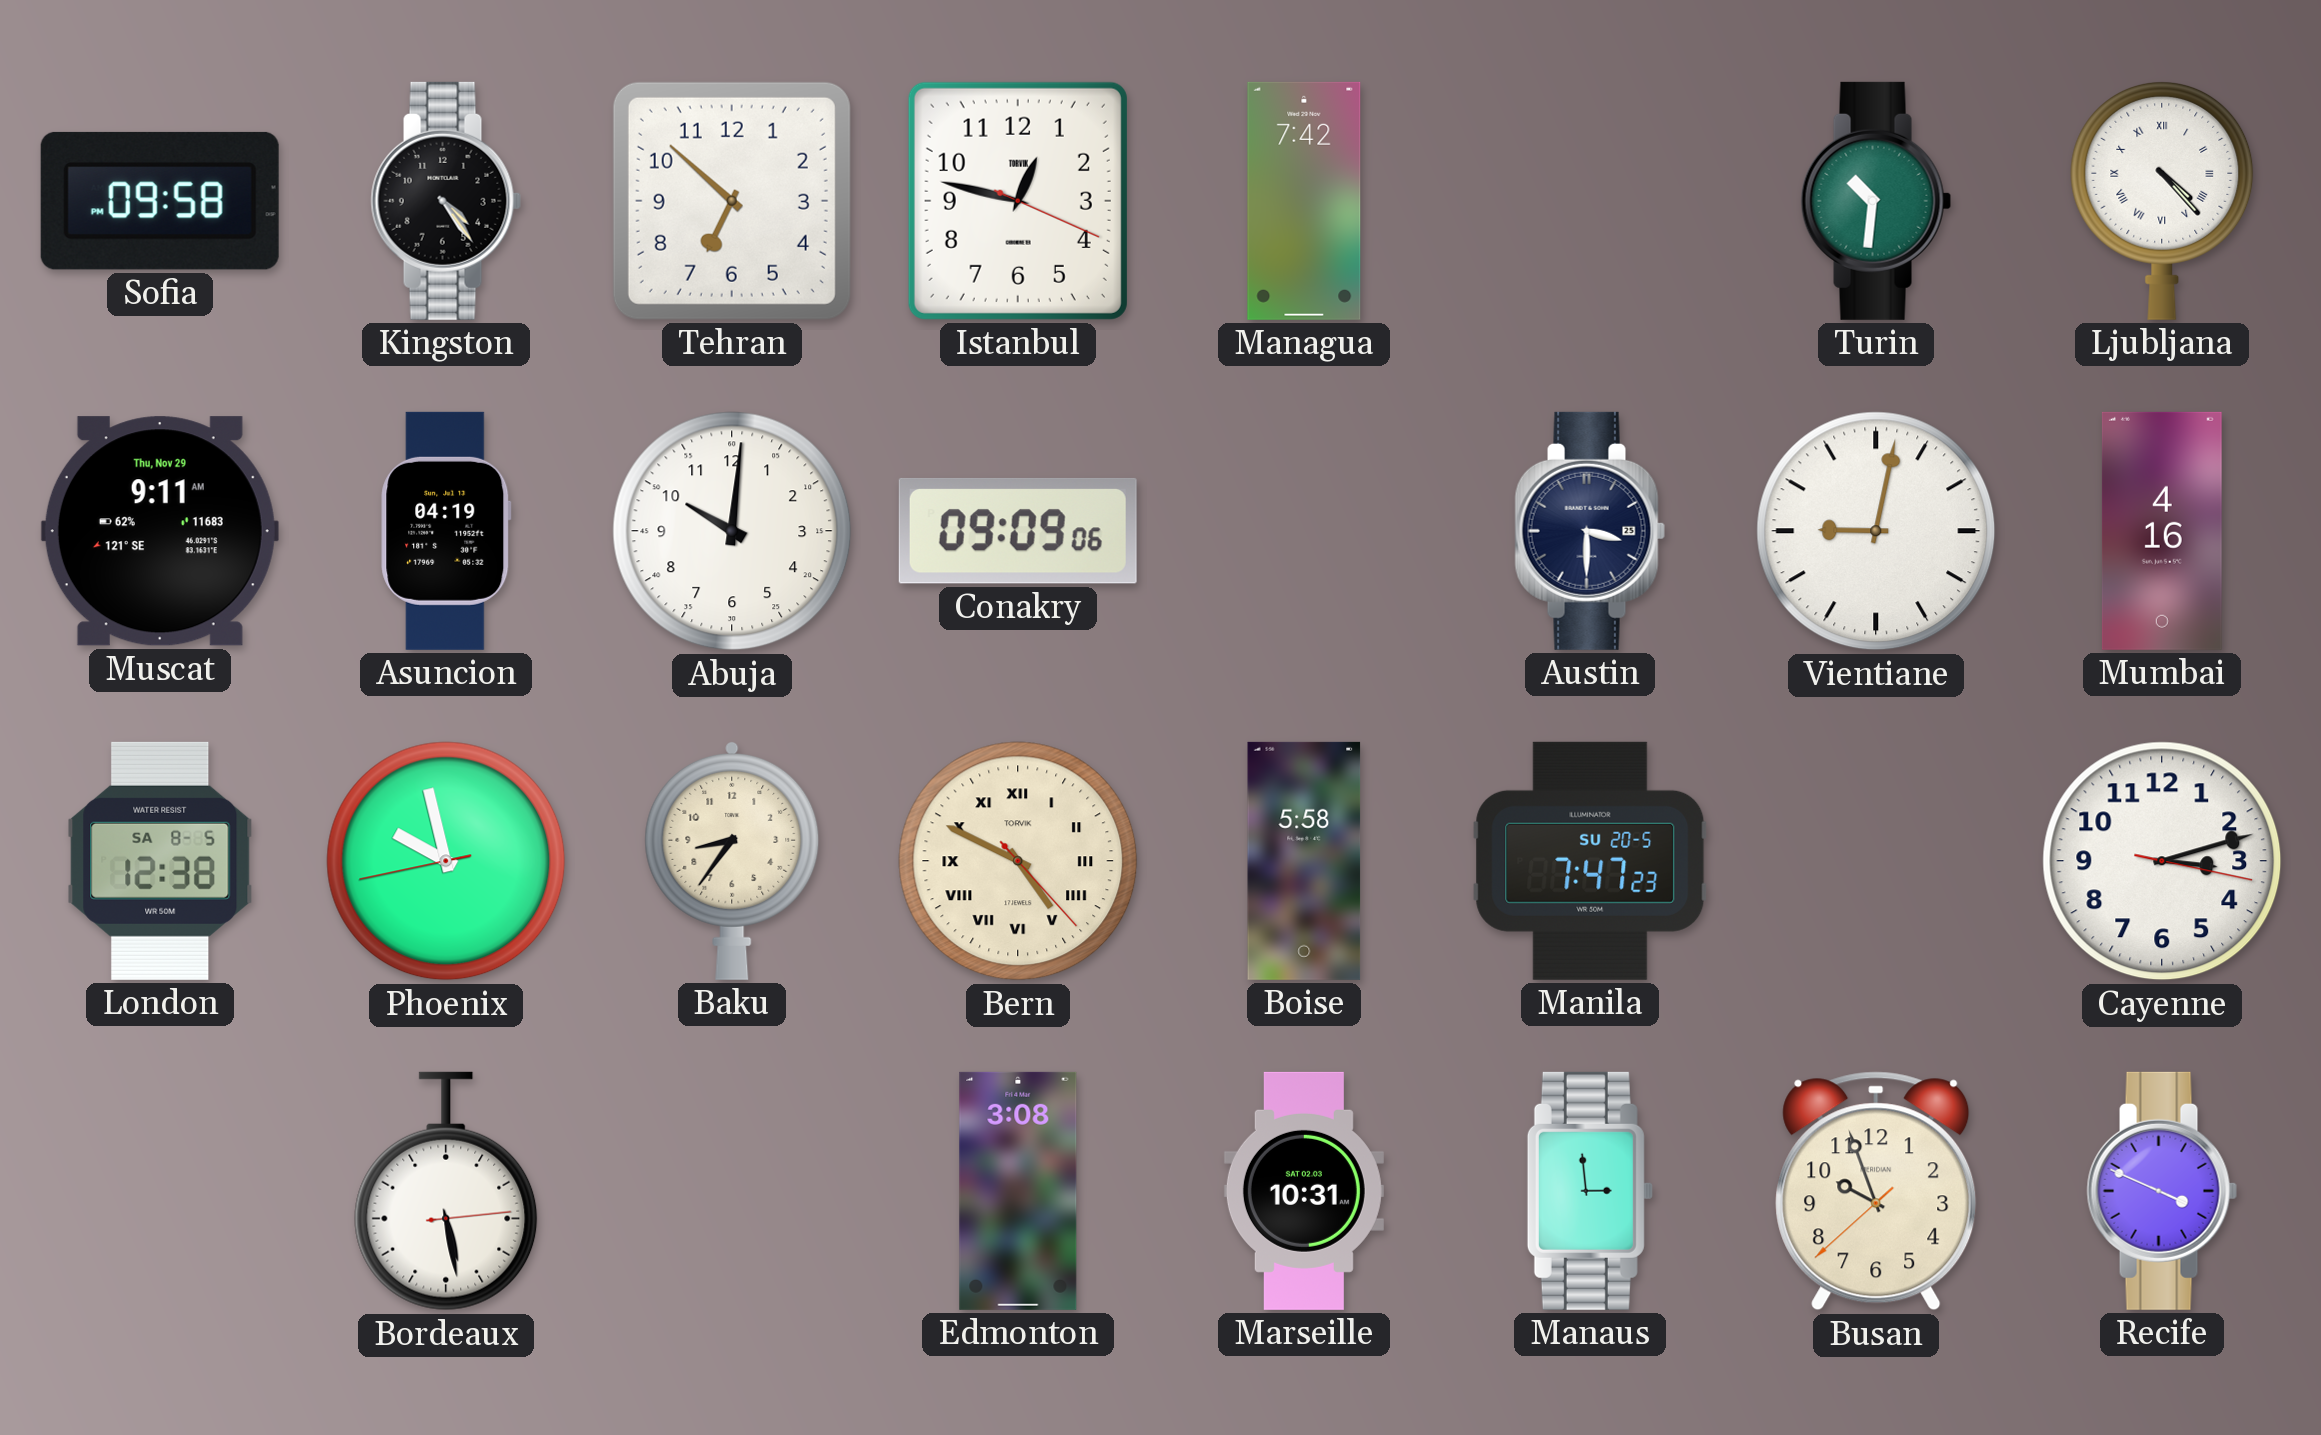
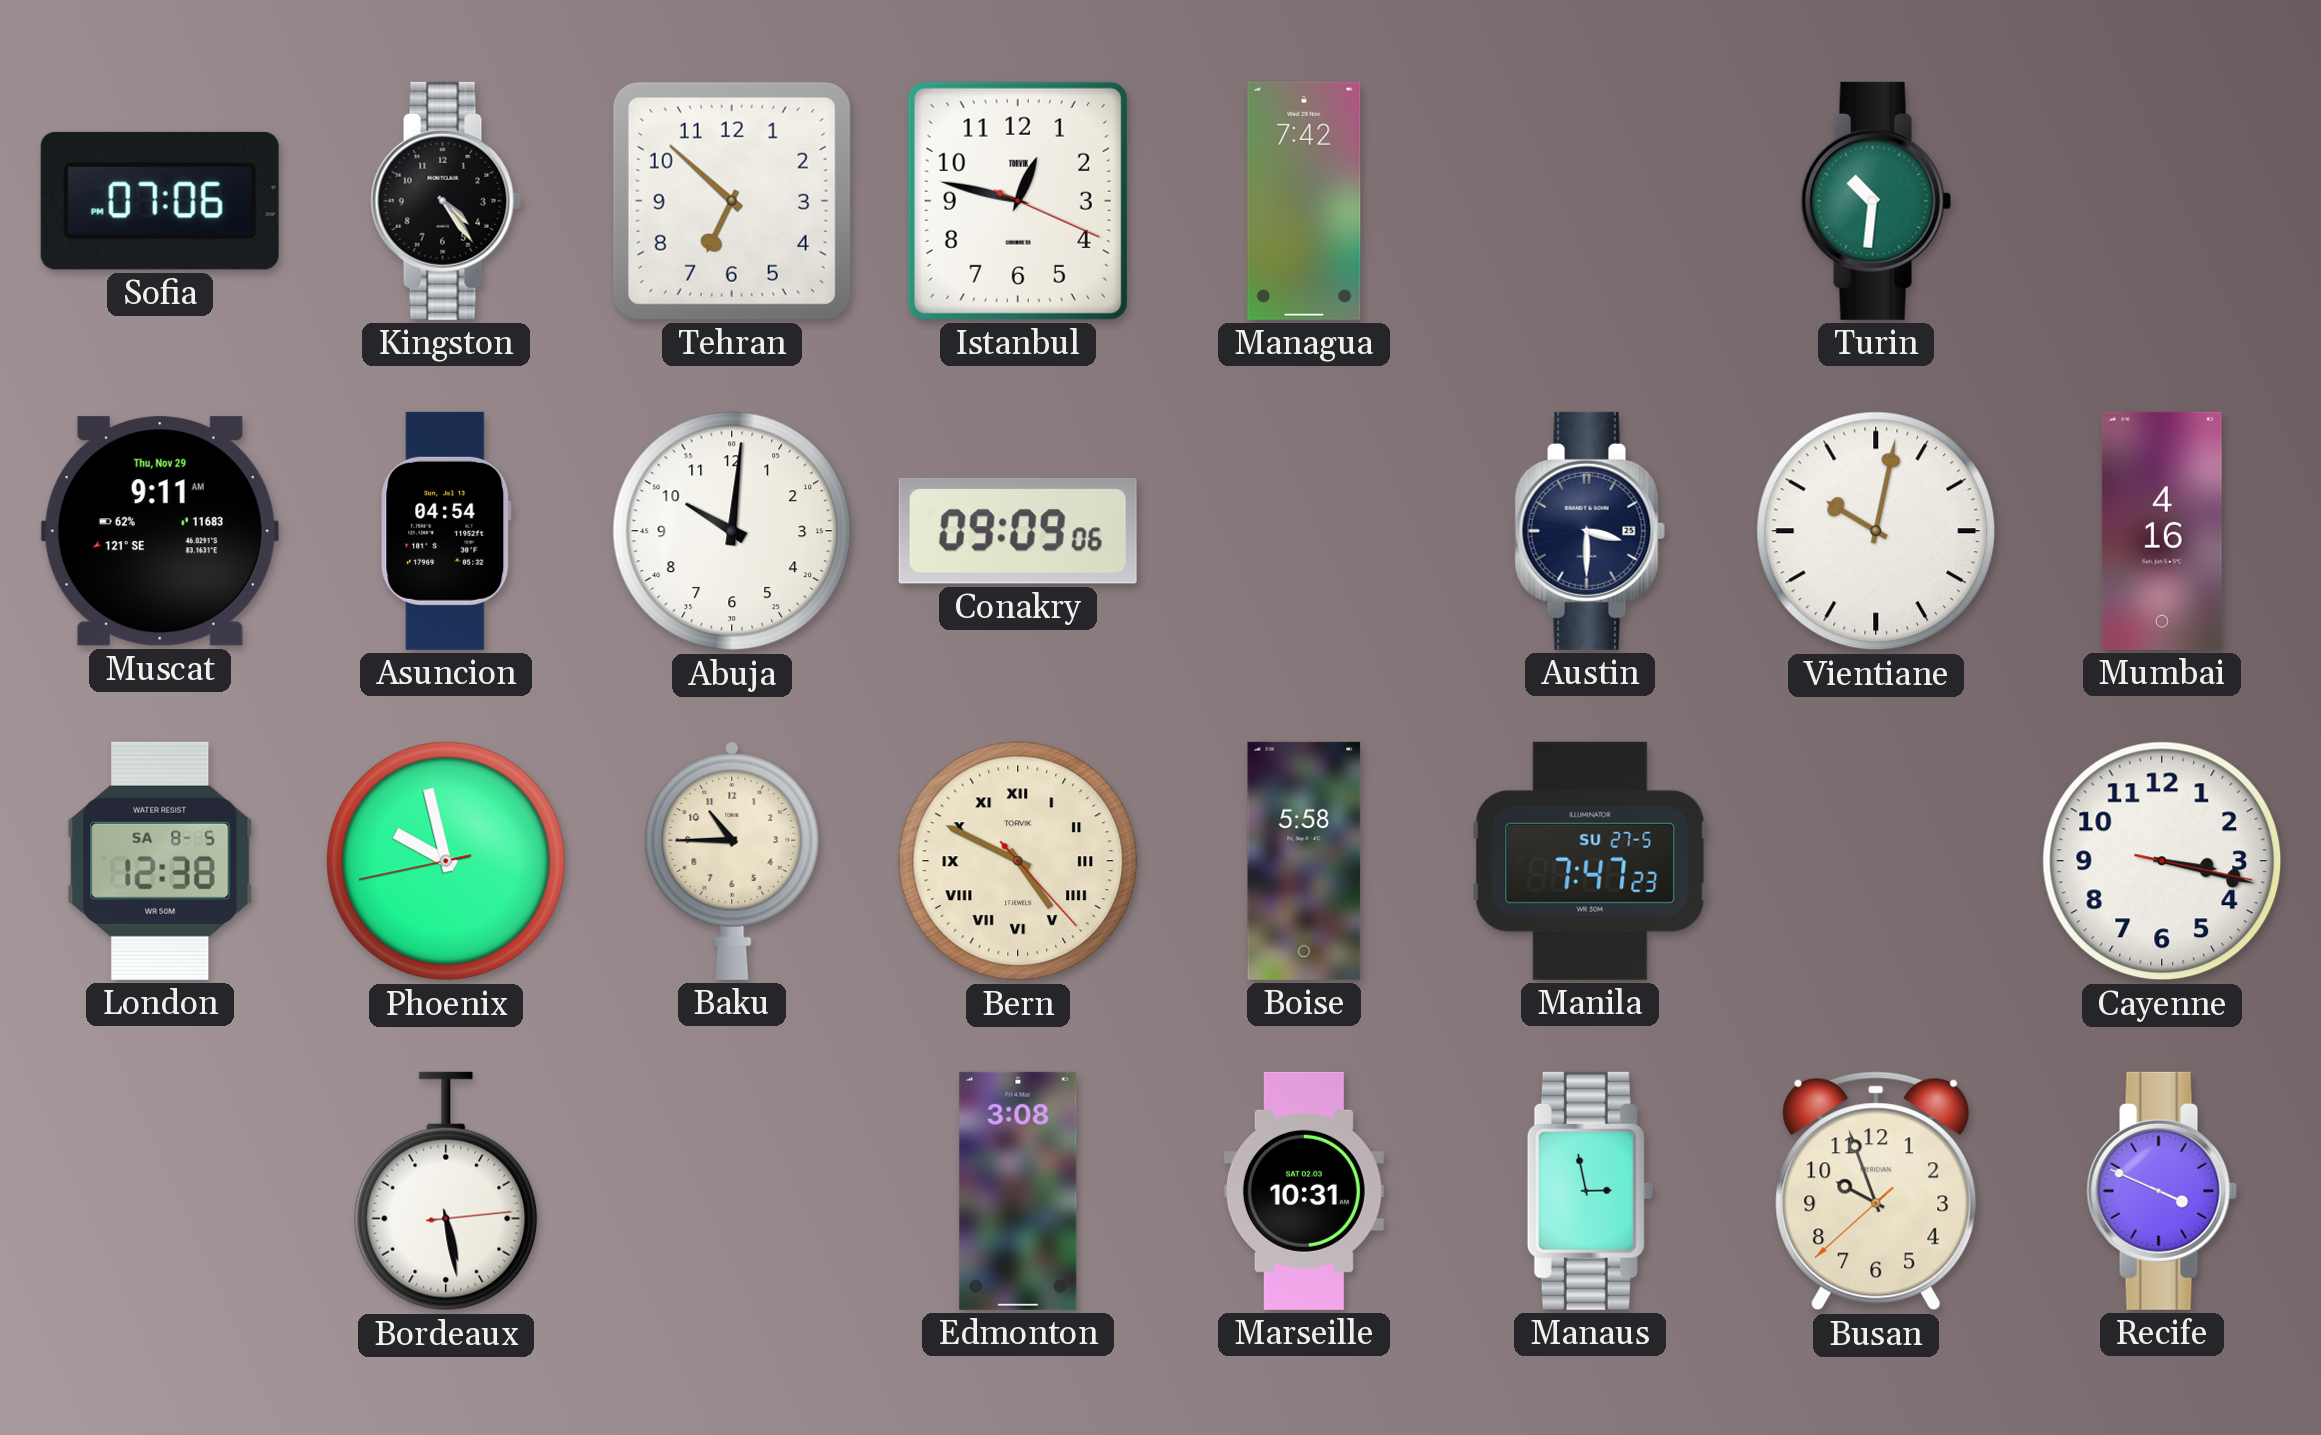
Sofia: 09:58 -> 07:06
Ljubljana: 4:23 -> none
Asuncion: 04:19 -> 04:54
Vientiane: 9:02 -> 10:02
Baku: 8:36 -> 10:45
Manila date: SU 20-5 -> SU 27-5
Cayenne: 3:12 -> 3:17
Manaus: 2:59 -> 2:58
